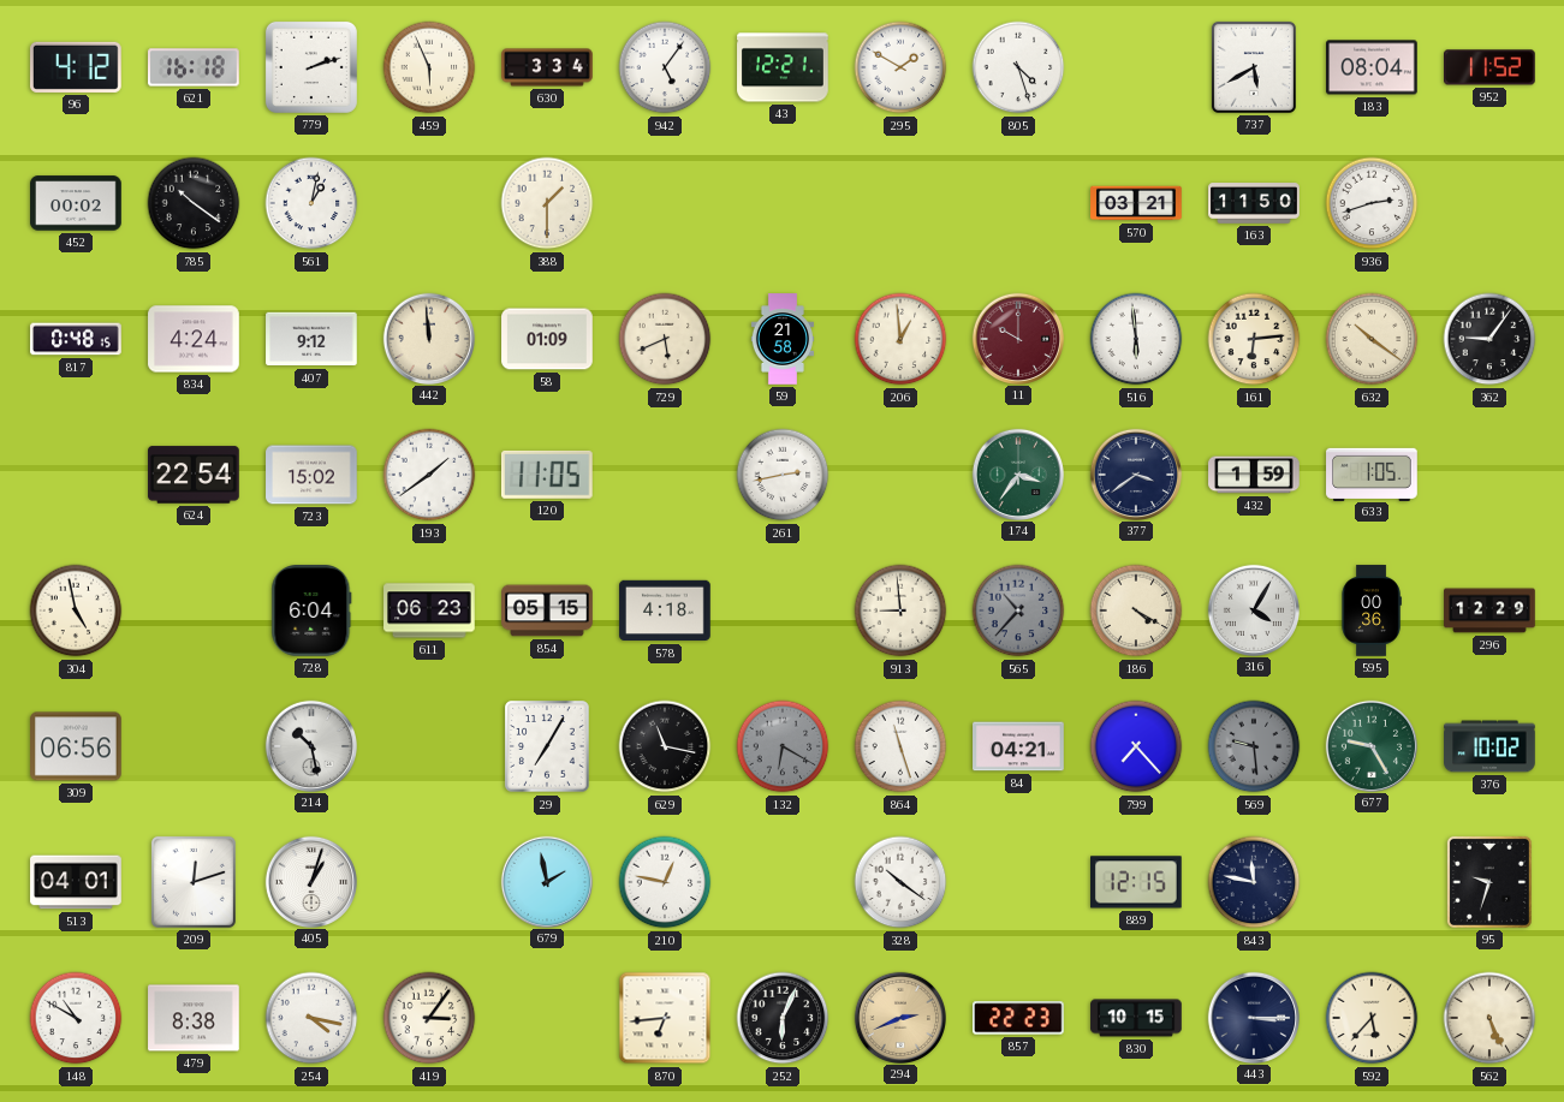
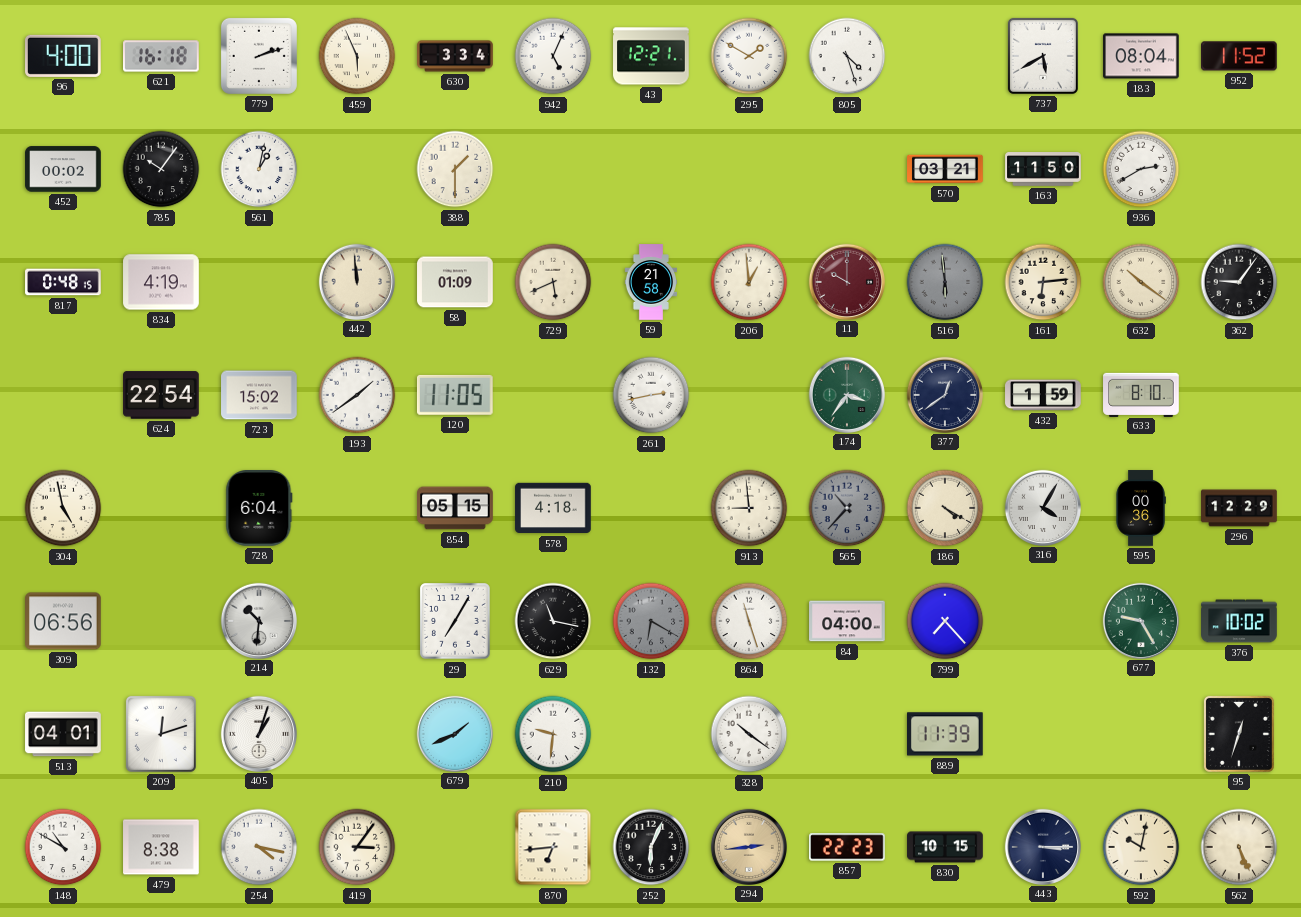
96: 4:12 -> 4:00
942: 5:06 -> 5:04
785: 10:21 -> 10:06
936: 2:42 -> 2:40
834: 4:24 -> 4:19
407: 9:12 -> none
516 dial: white -> grey
377: 3:39 -> 12:39
633: 1:05 -> 8:10
611: 06:23 -> none
214: 10:28 -> 10:31
84: 04:21 -> 04:00
569: 9:29 -> none
679: 1:58 -> 1:41
210: 12:47 -> 9:31
889: 12:15 -> 11:39
843: 11:47 -> none
95: 9:33 -> 12:33
294: 2:41 -> 2:44
592: 5:37 -> 10:02
